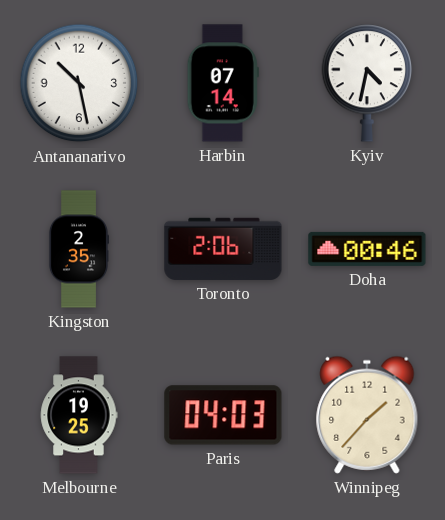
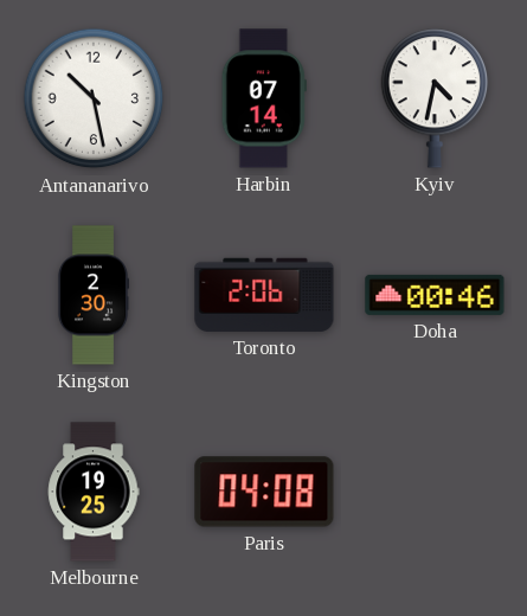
Kingston: 2:35 -> 2:30
Paris: 04:03 -> 04:08
Winnipeg: 1:37 -> none
